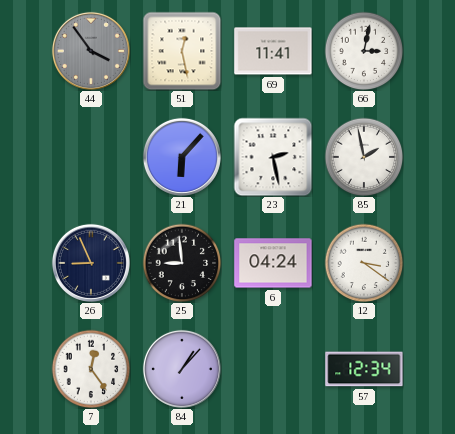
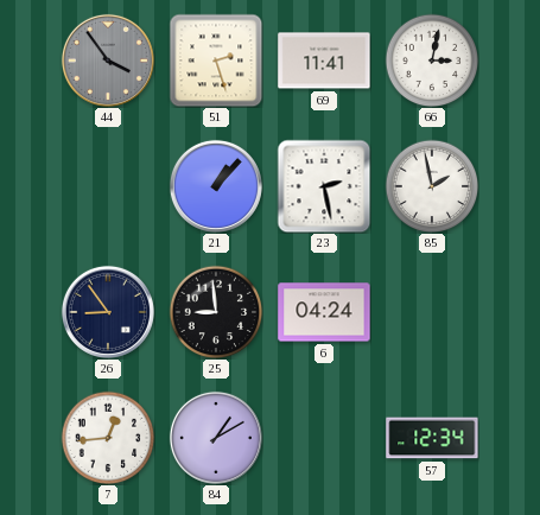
51: 12:28 -> 2:27
21: 6:07 -> 1:07
26: 8:56 -> 8:54
12: 3:21 -> none
7: 12:24 -> 12:44
84: 1:07 -> 1:10
